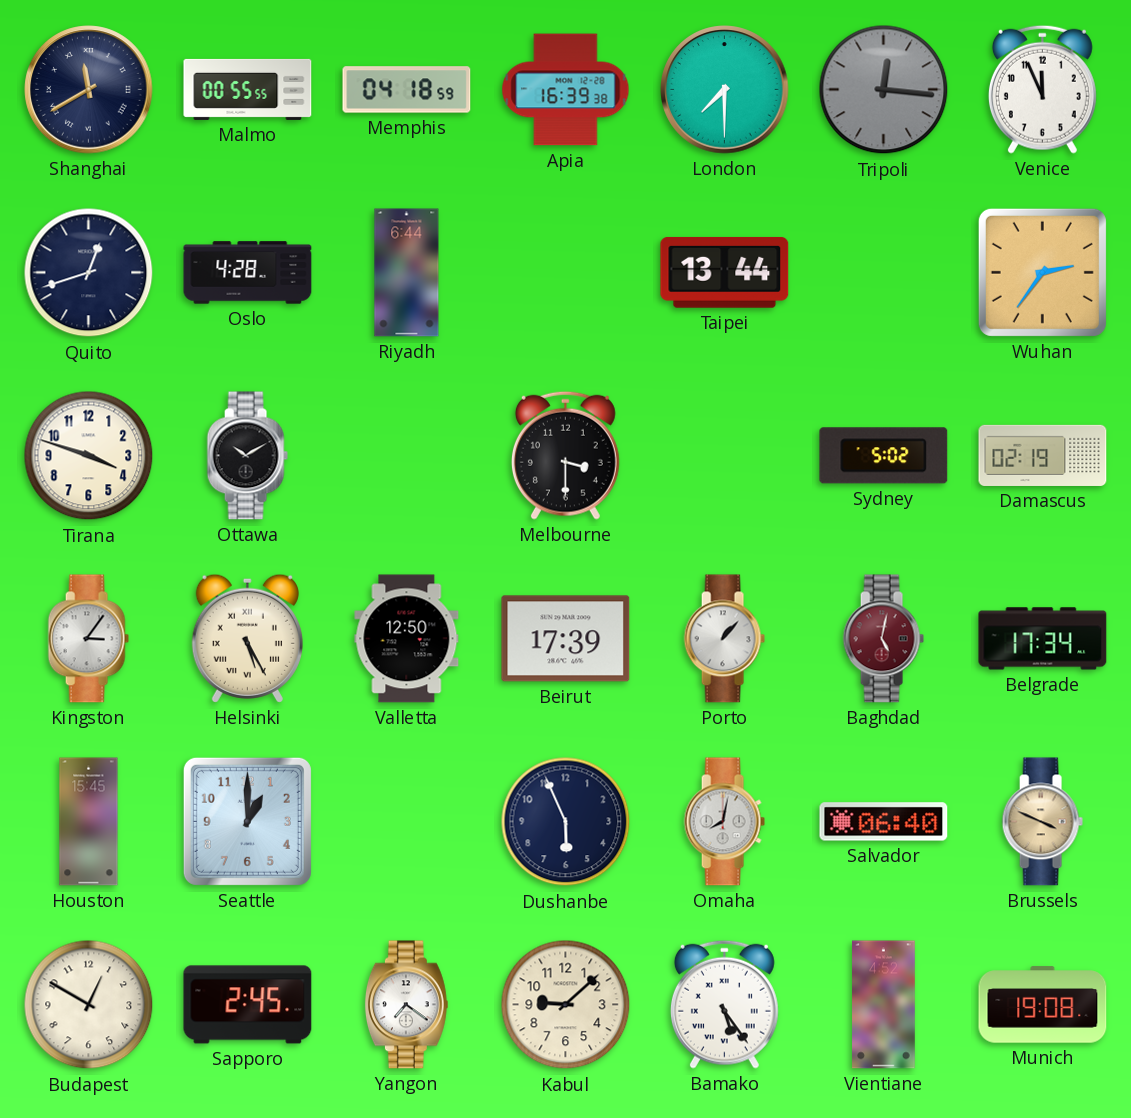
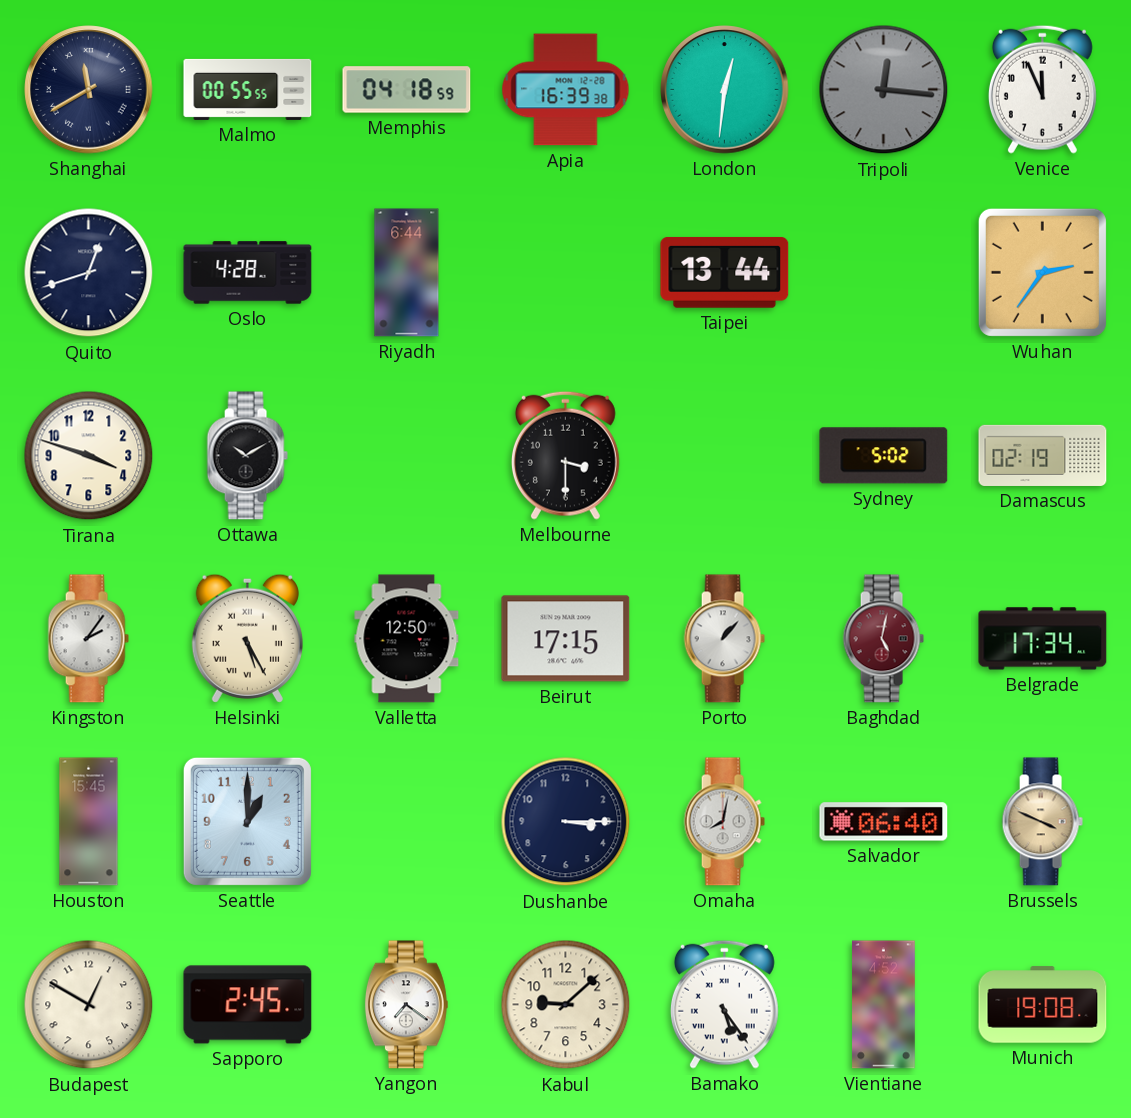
London: 7:30 -> 12:31
Kingston: 3:06 -> 2:06
Beirut: 17:39 -> 17:15
Dushanbe: 5:56 -> 3:15
